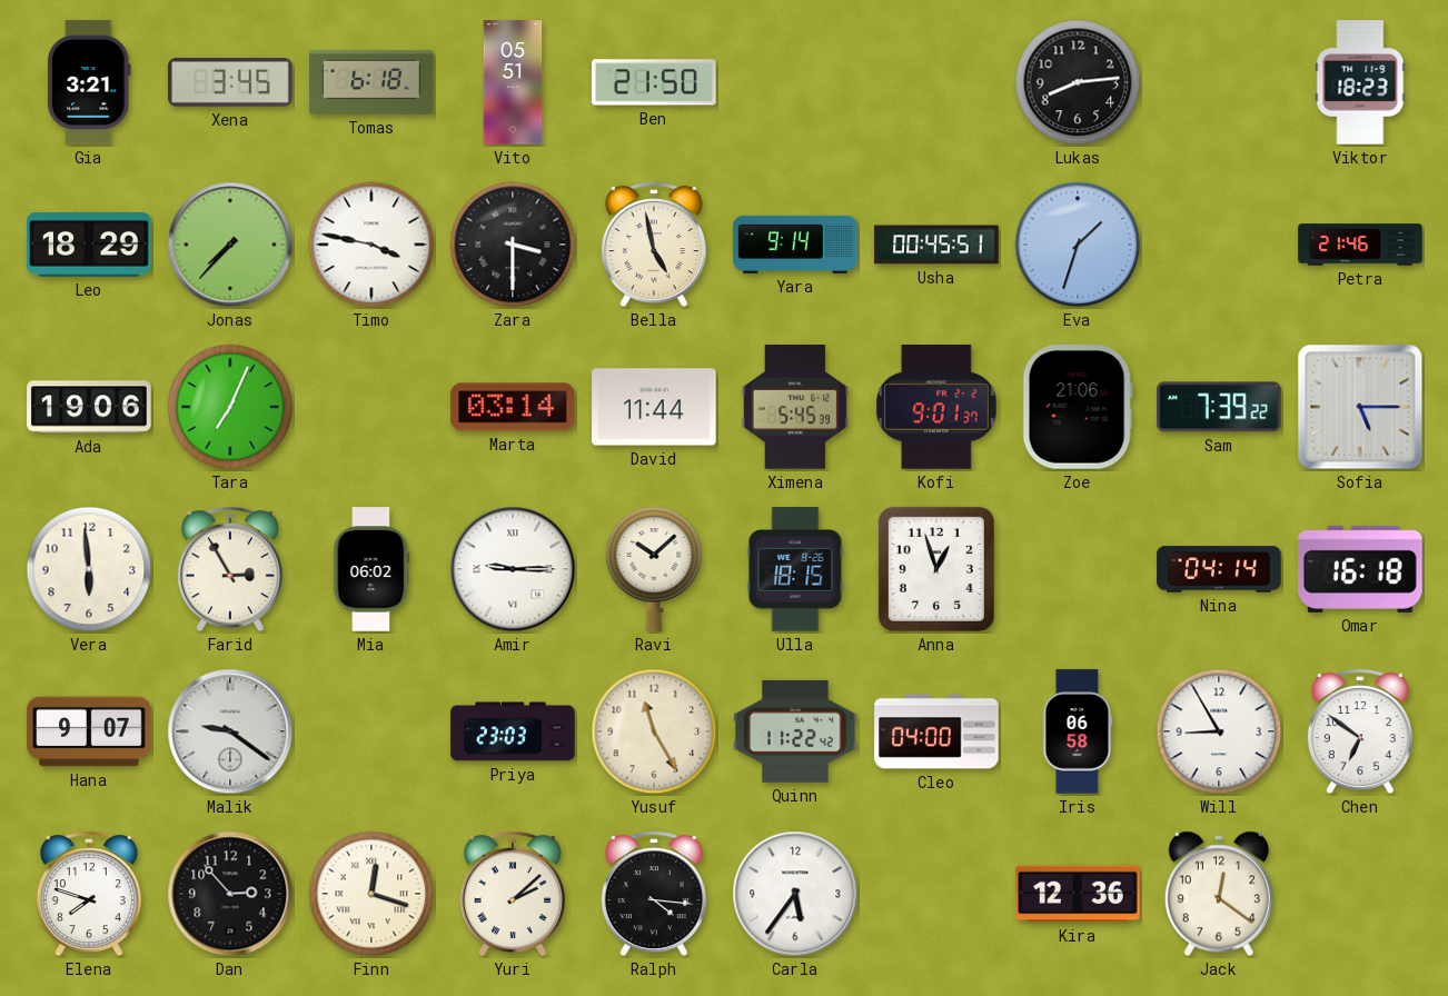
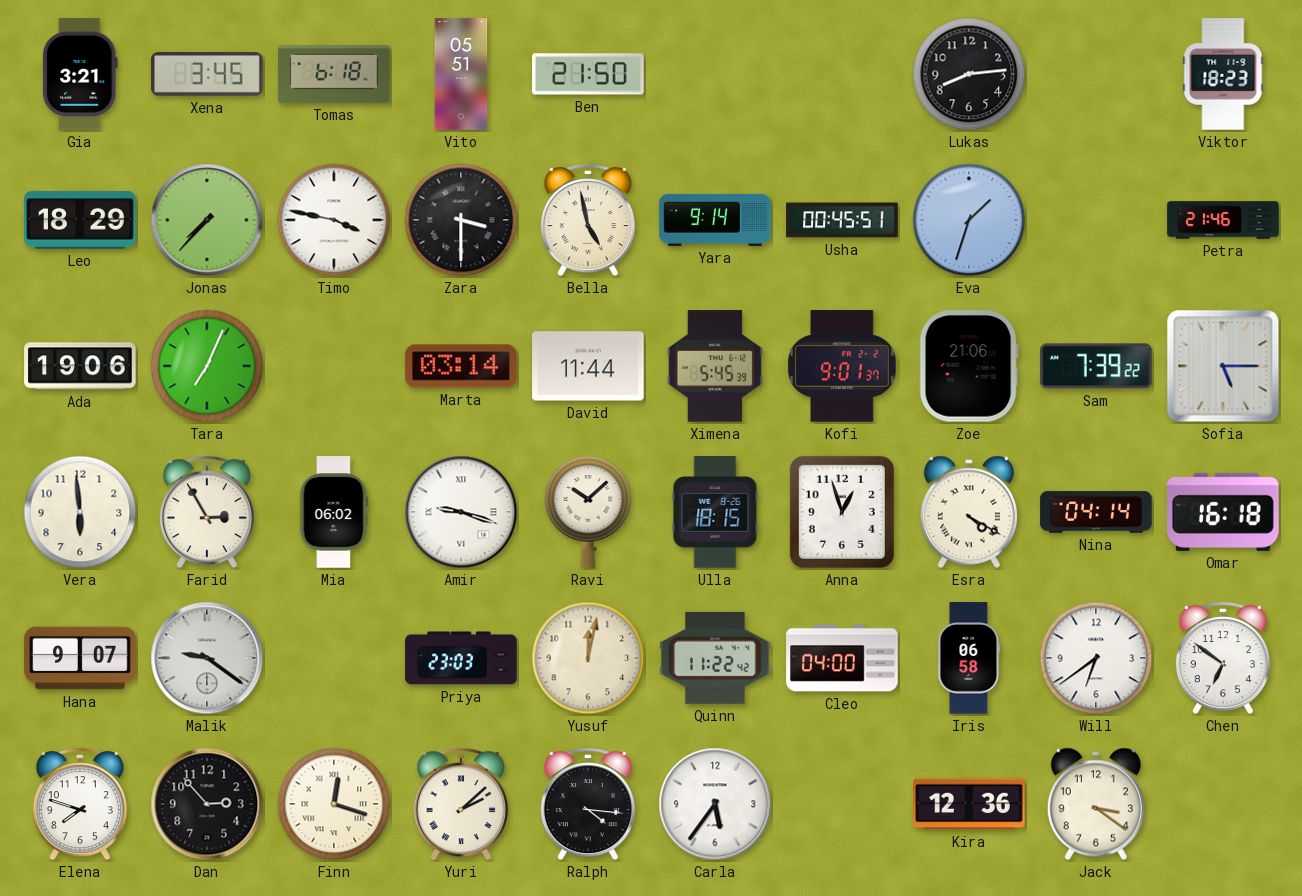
Amir: 9:15 -> 9:18
Esra: none -> 4:20
Yusuf: 11:25 -> 12:02
Will: 8:55 -> 6:39
Jack: 12:21 -> 3:21
